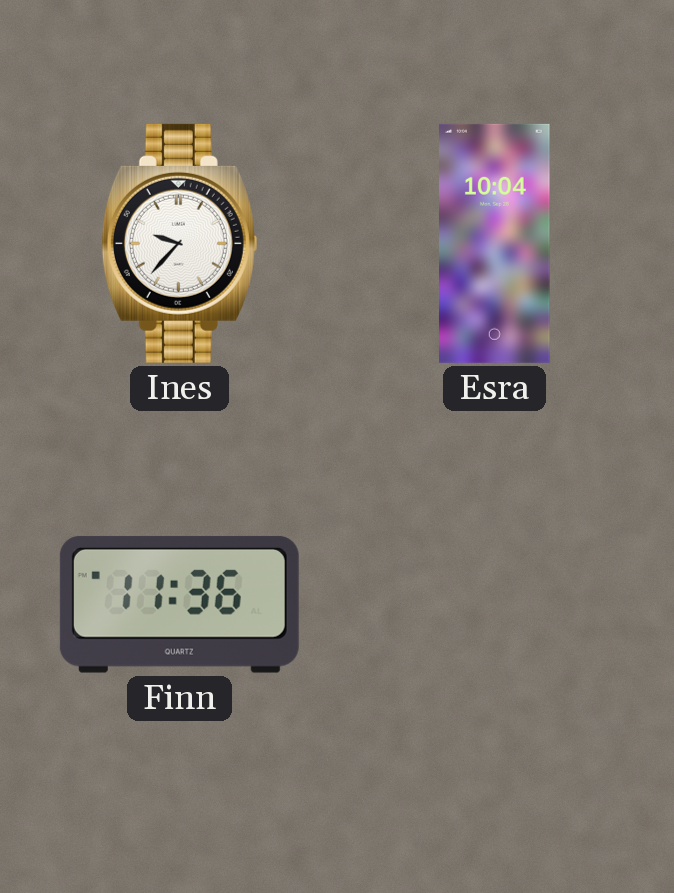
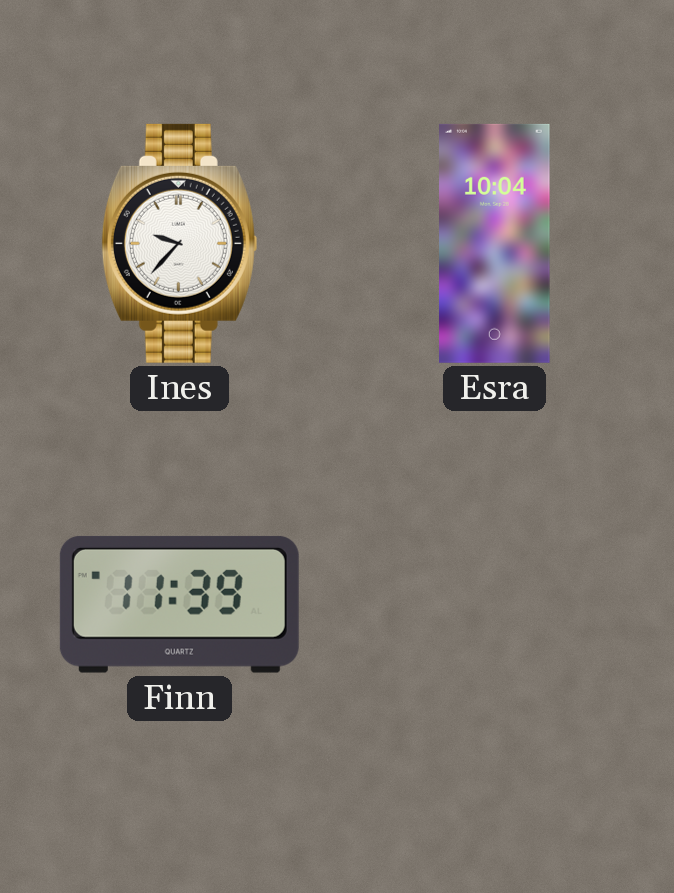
Finn: 11:36 -> 11:39
